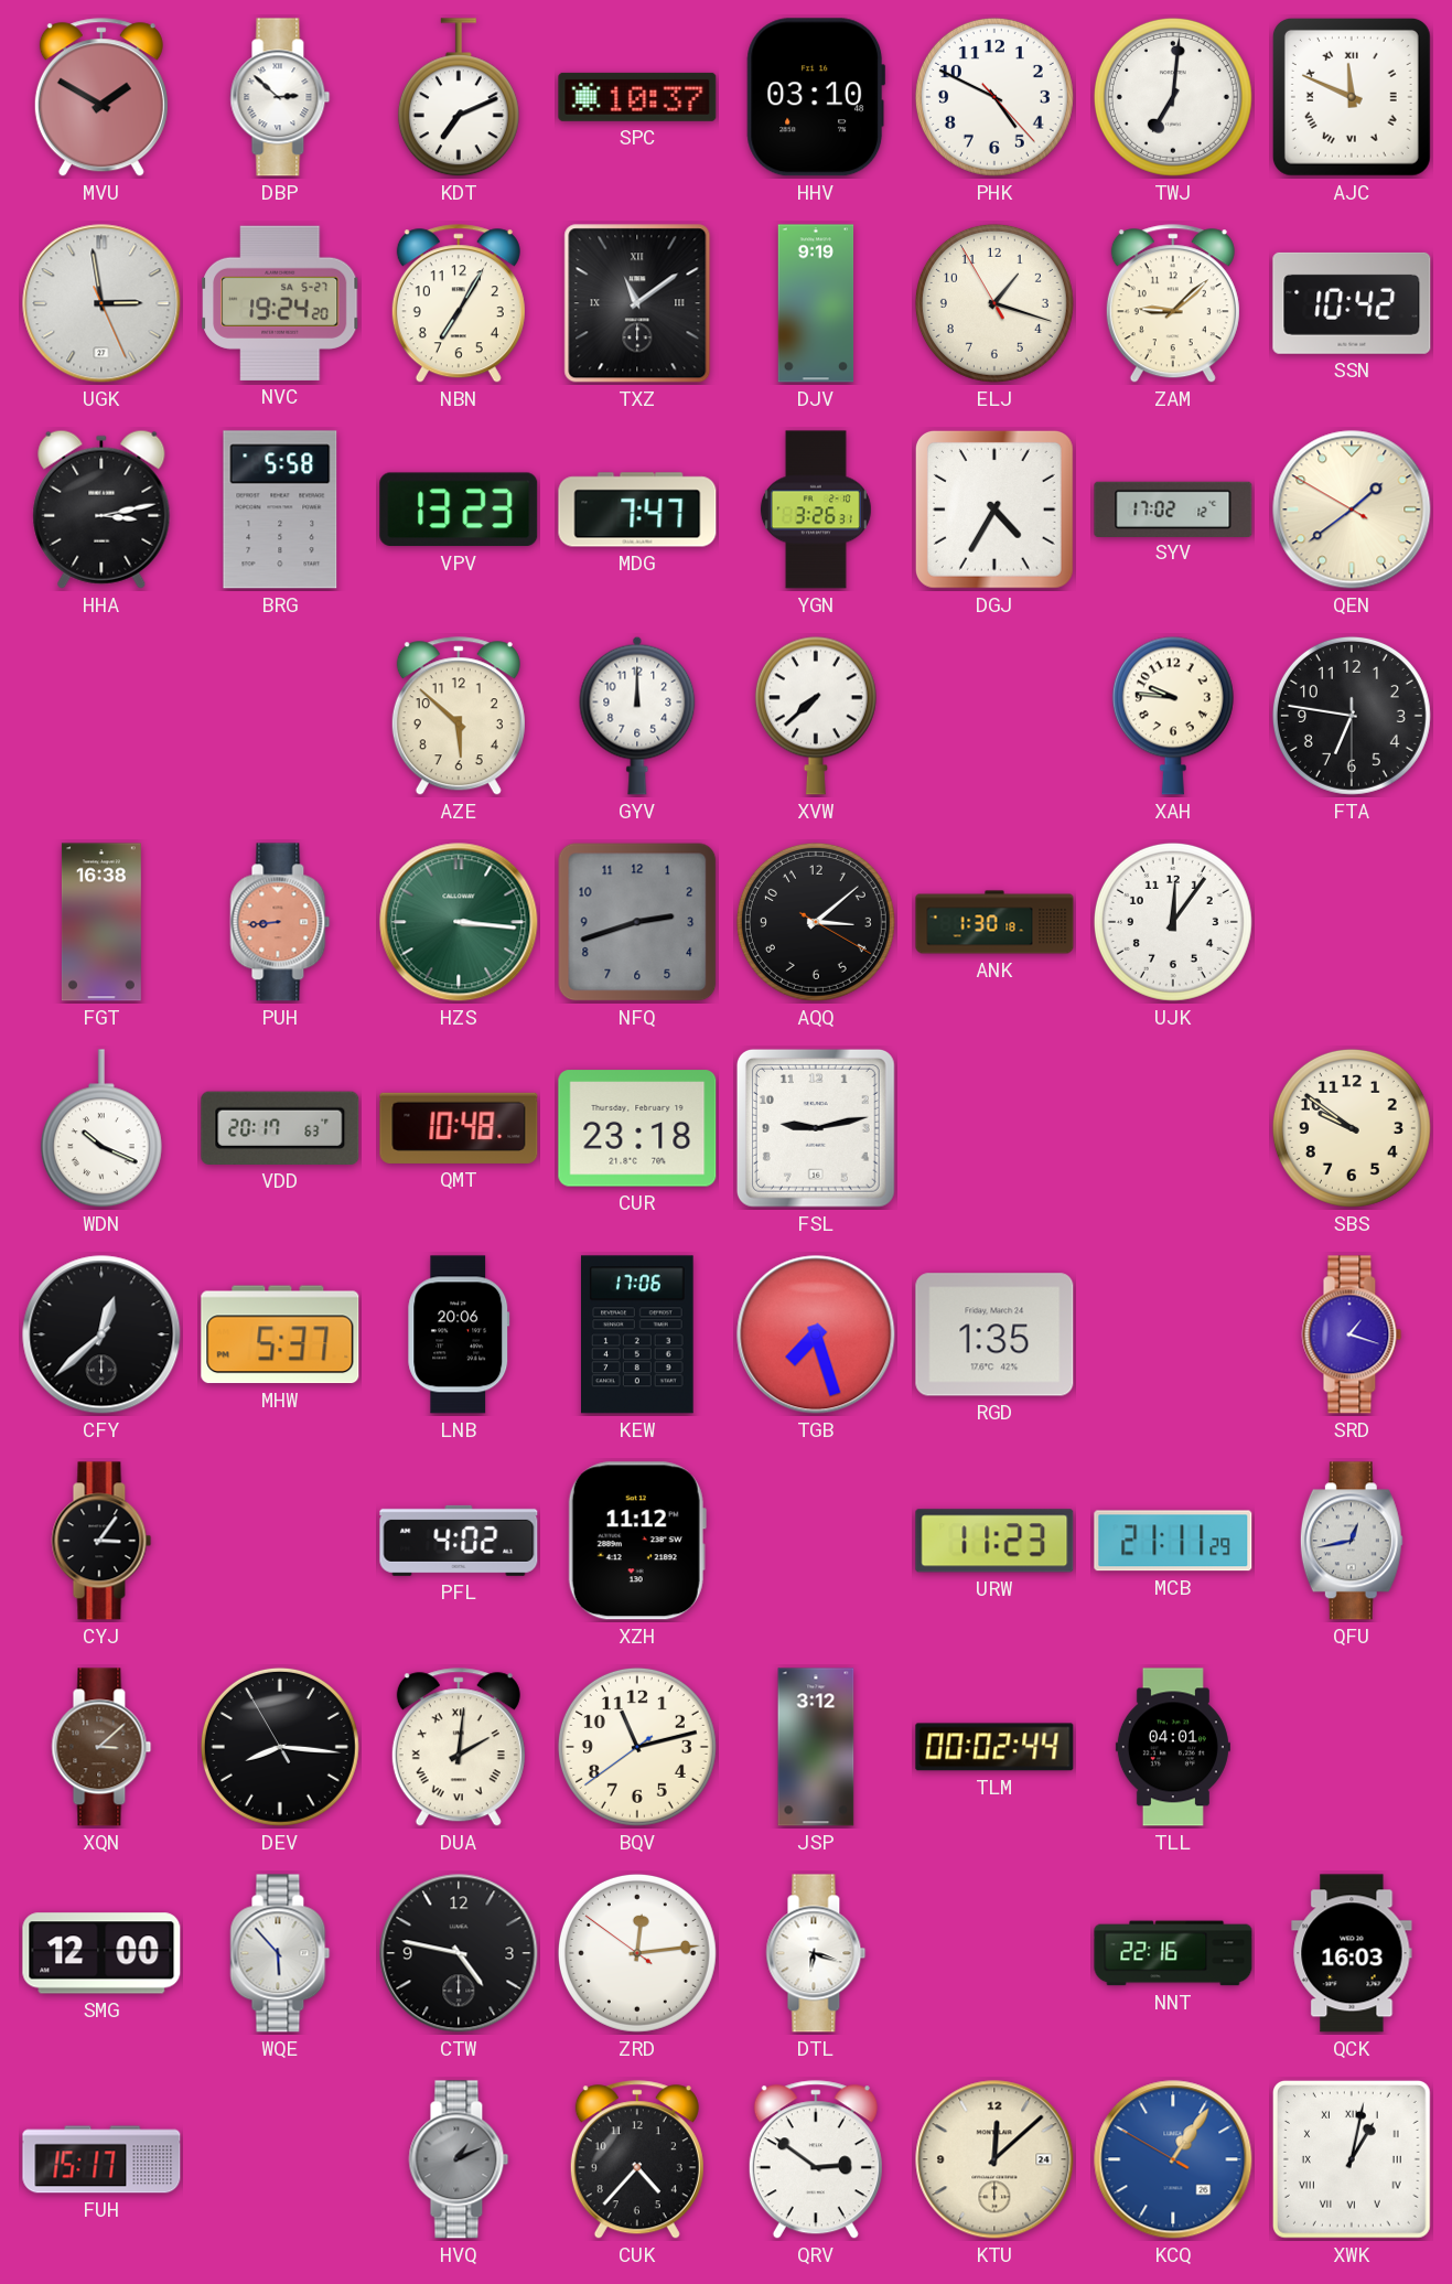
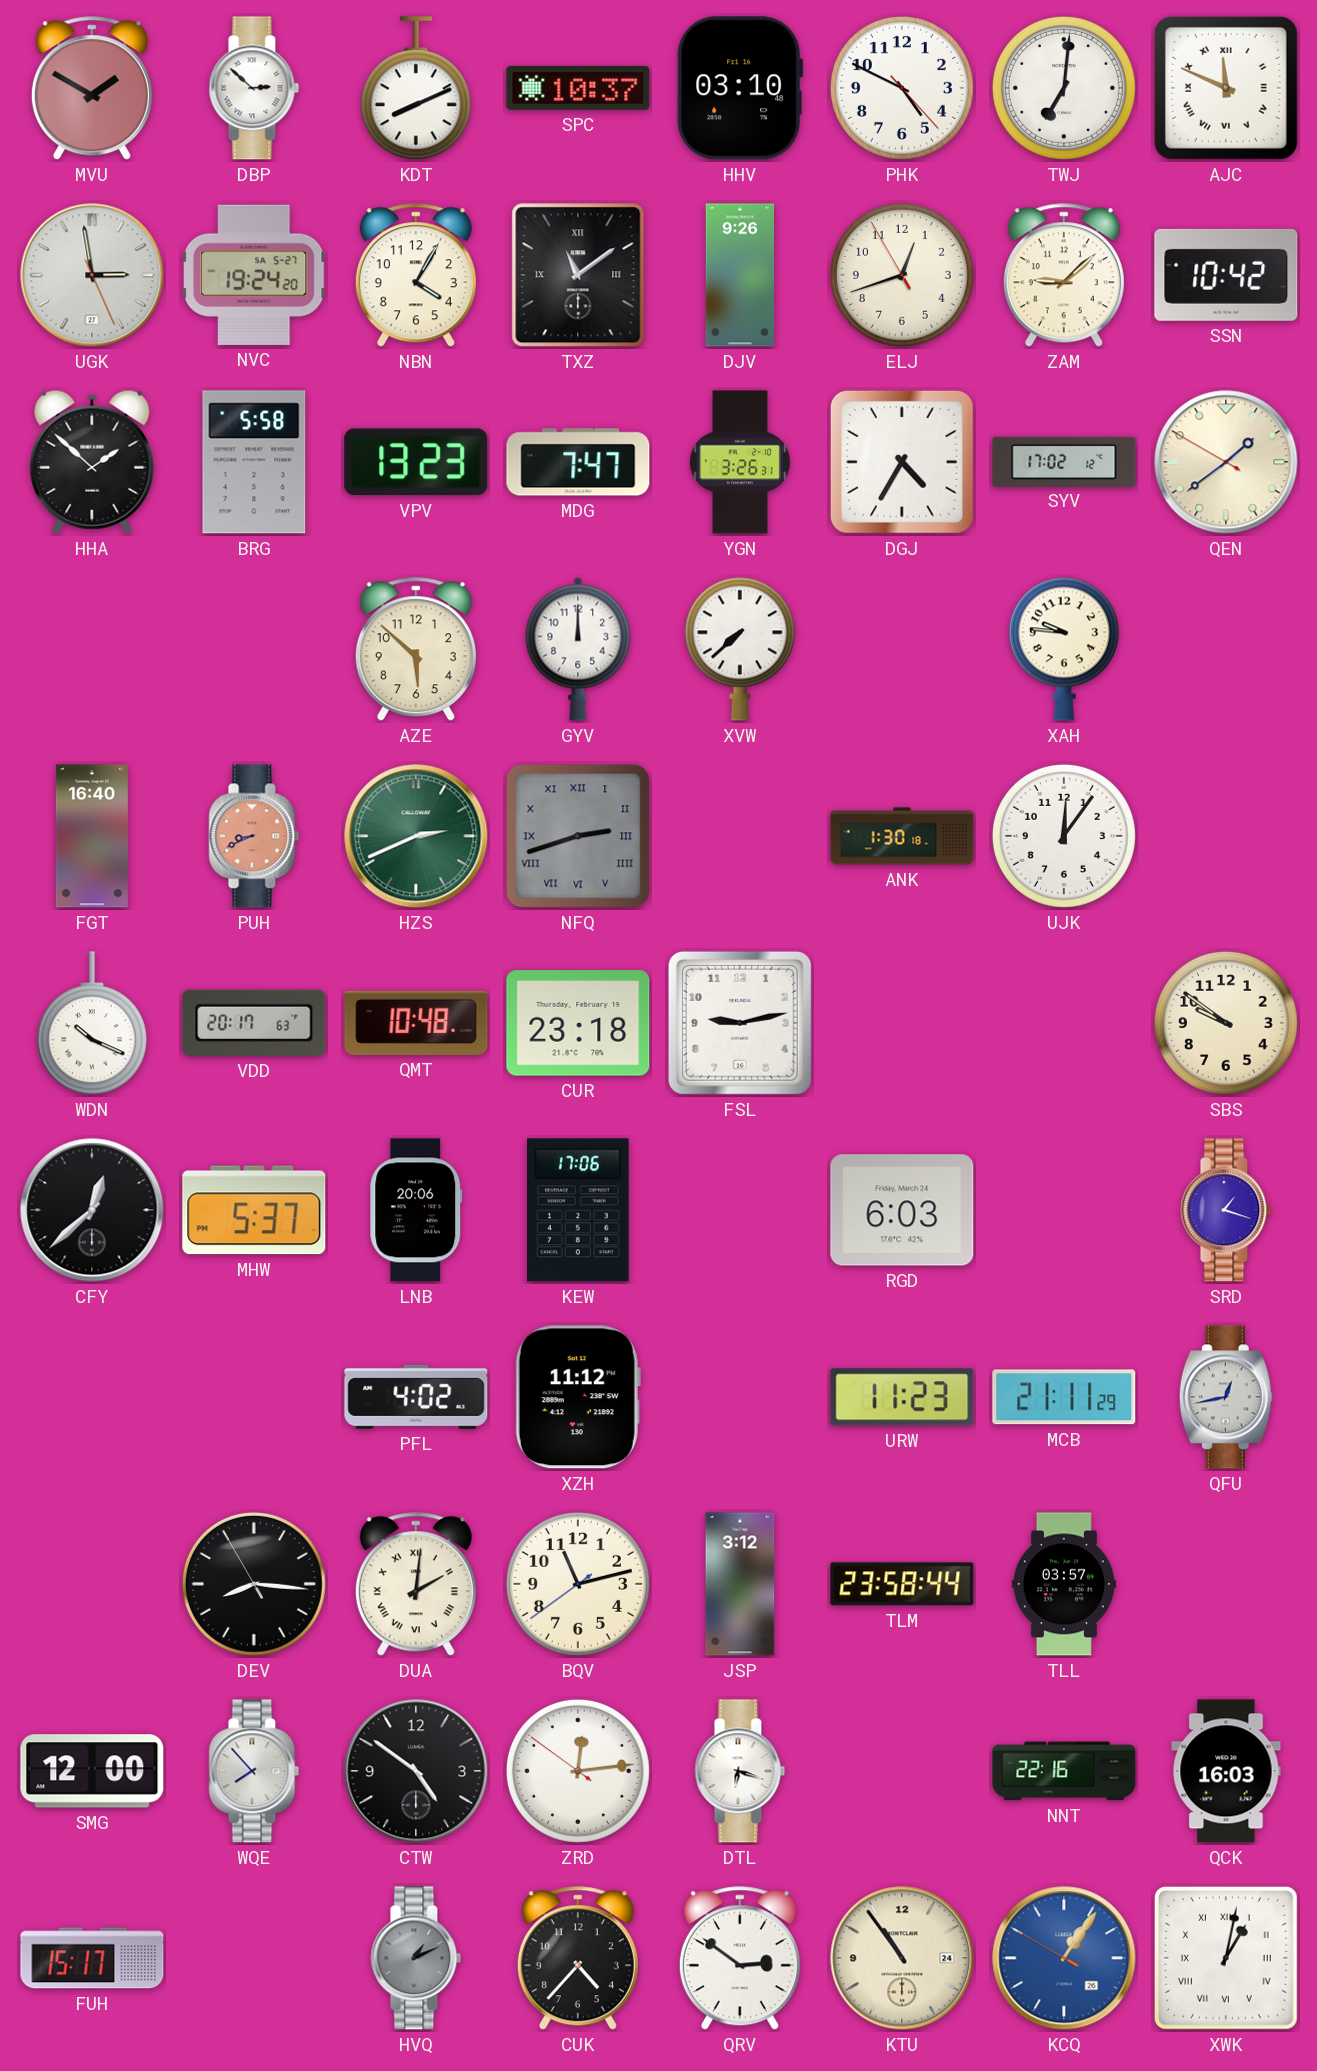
KDT: 7:11 -> 8:11
NBN: 7:05 -> 4:05
DJV: 9:19 -> 9:26
ELJ: 1:17 -> 12:41
HHA: 3:13 -> 1:52
FTA: 6:46 -> none
FGT: 16:38 -> 16:40
PUH: 8:44 -> 8:41
HZS: 3:16 -> 2:41
NFQ numerals: Arabic -> Roman
AQQ: 3:08 -> none
TGB: 7:27 -> none
RGD: 1:35 -> 6:03
CYJ: 3:06 -> none
XQN: 3:08 -> none
TLM: 00:02 -> 23:58
TLL: 04:01 -> 03:57
WQE: 5:53 -> 7:53
CTW: 4:47 -> 4:51
KTU: 12:08 -> 10:54
